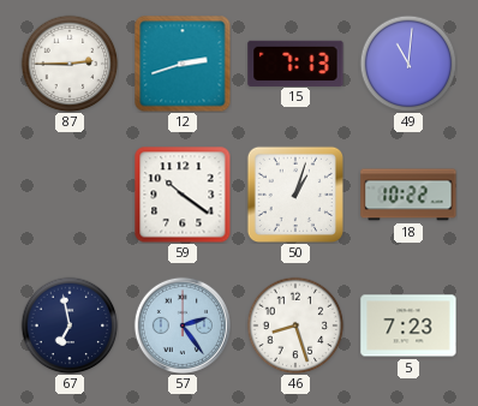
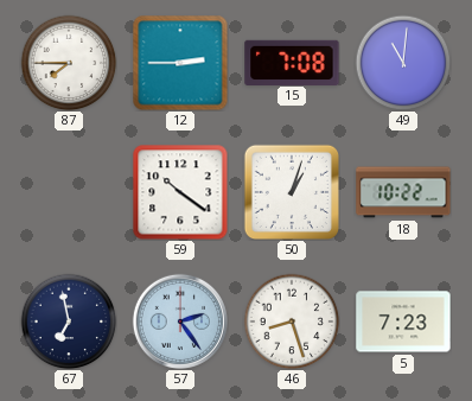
87: 2:45 -> 7:45
12: 2:42 -> 2:45
15: 7:13 -> 7:08
